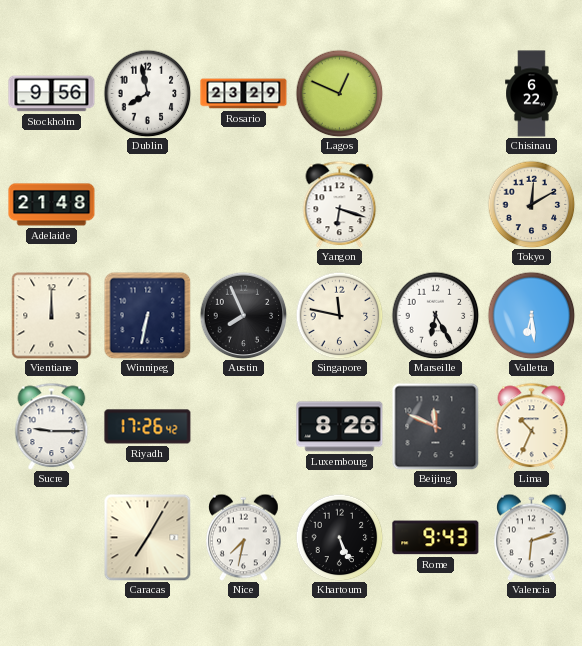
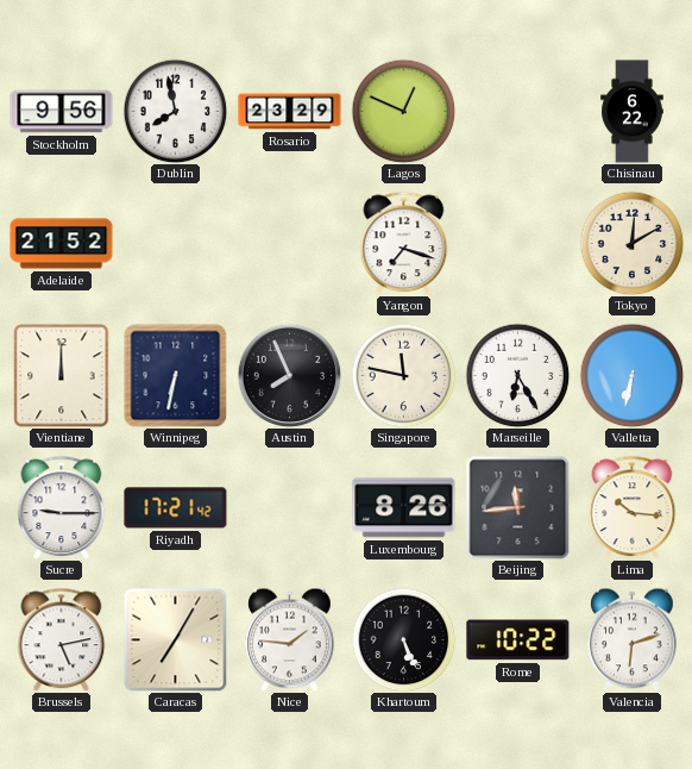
Adelaide: 21:48 -> 21:52
Yangon: 6:18 -> 7:18
Valletta: 6:29 -> 6:32
Riyadh: 17:26 -> 17:21
Beijing: 11:49 -> 11:44
Lima: 10:34 -> 10:16
Brussels: none -> 5:13
Nice: 7:32 -> 1:46
Rome: 9:43 -> 10:22
